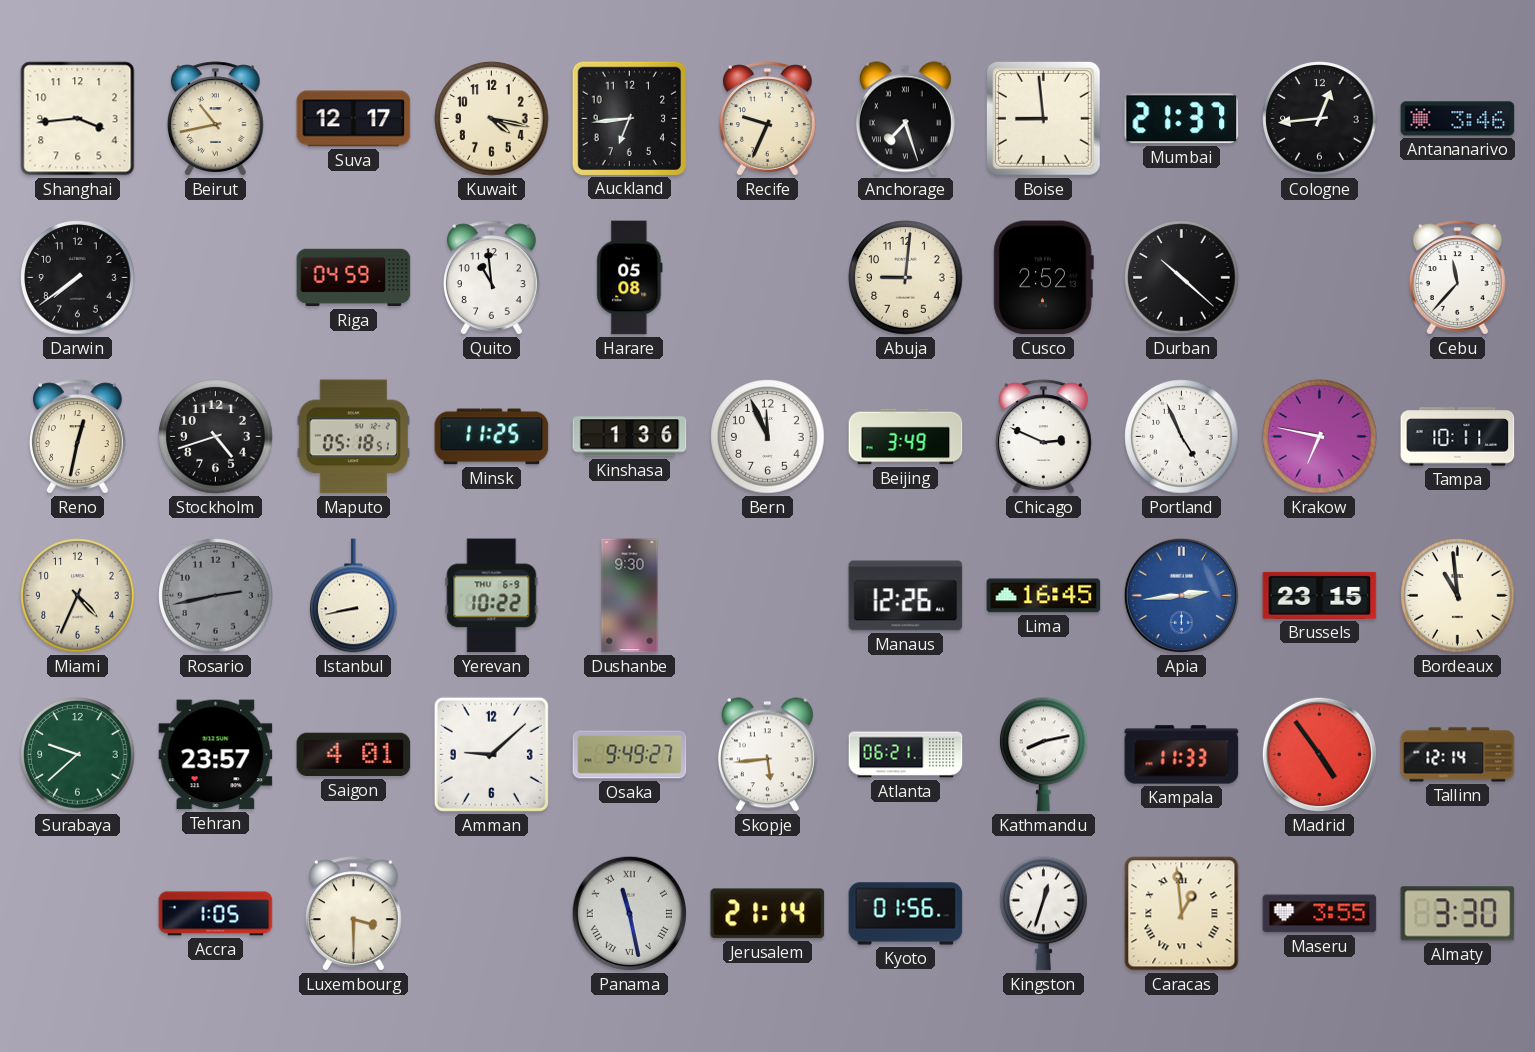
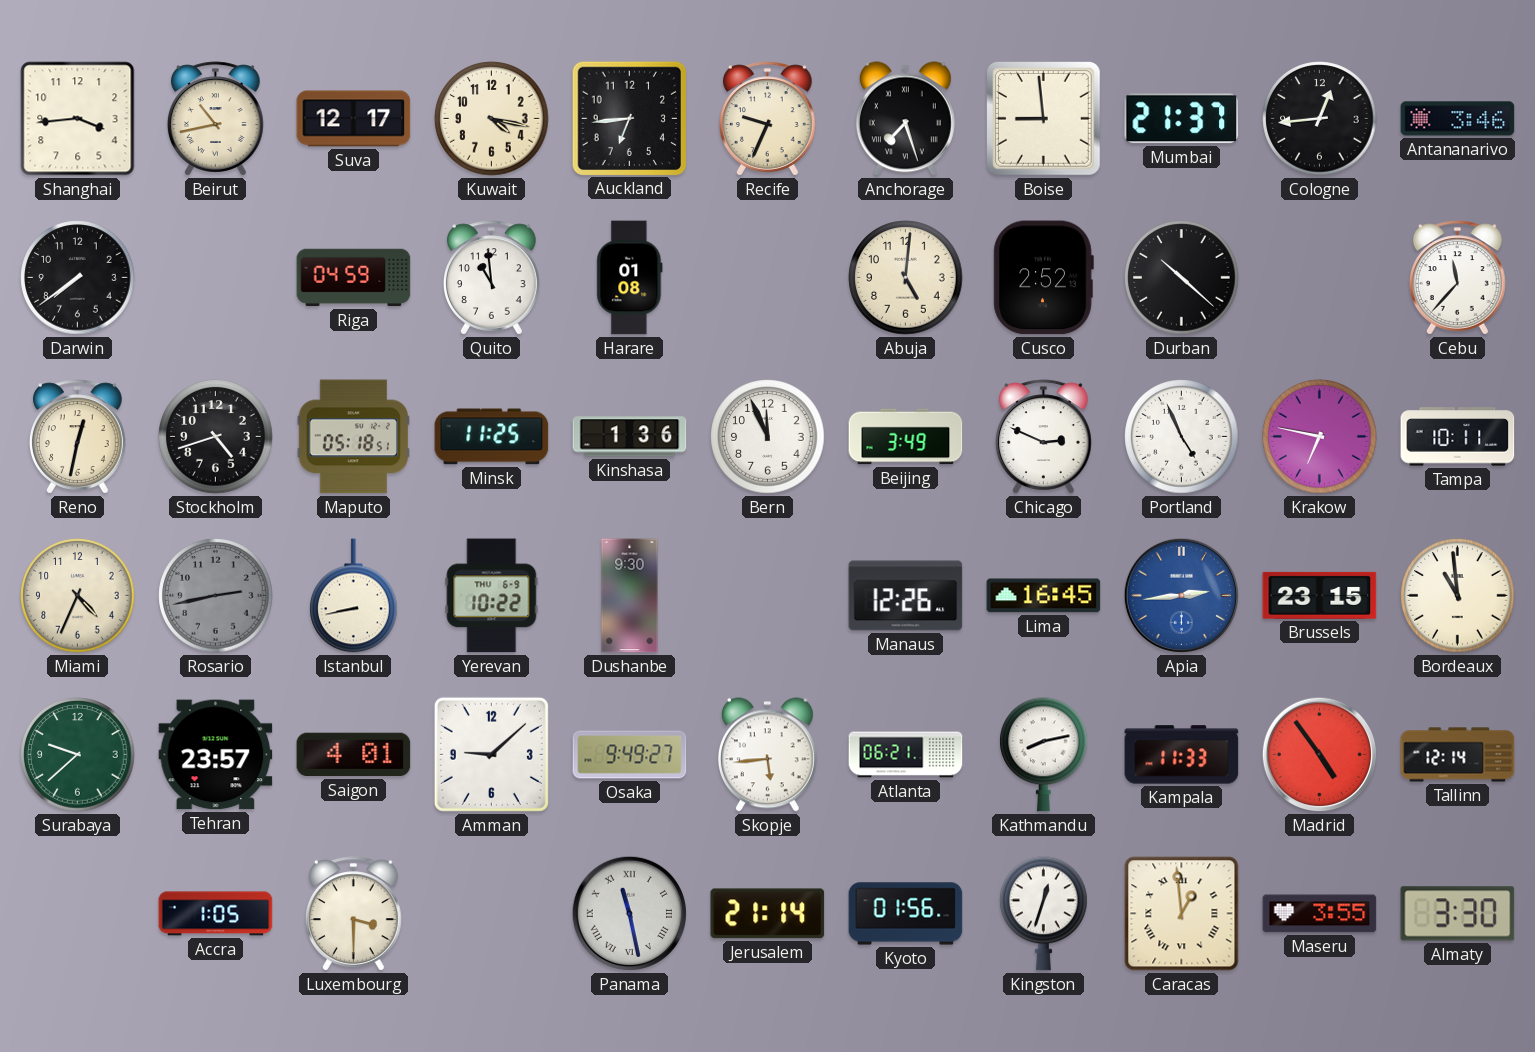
Harare: 05:08 -> 01:08
Abuja: 9:01 -> 5:01
